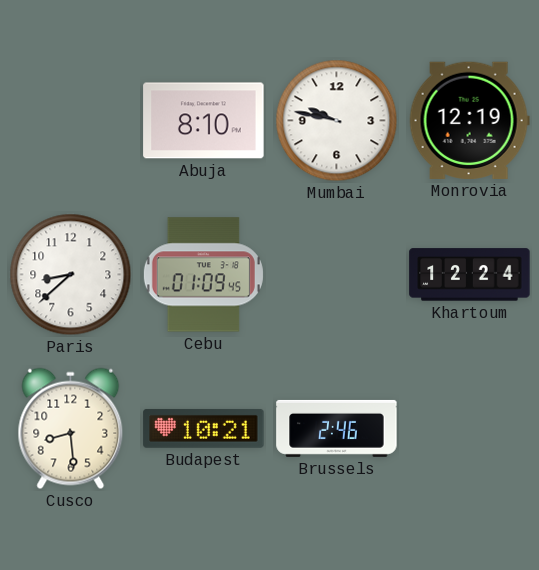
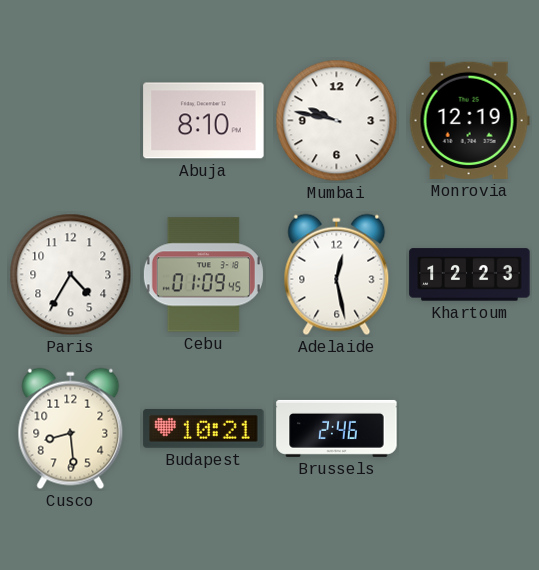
Paris: 8:38 -> 4:35
Adelaide: none -> 12:28
Khartoum: 12:24 -> 12:23
